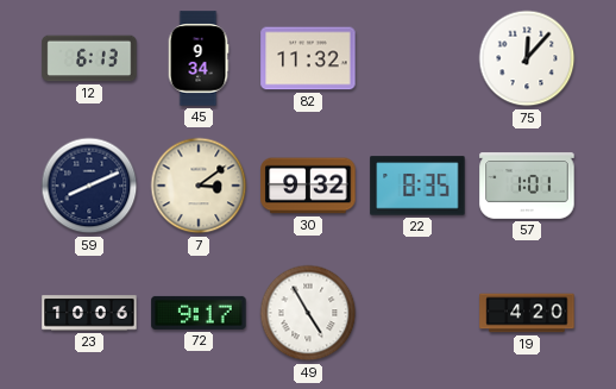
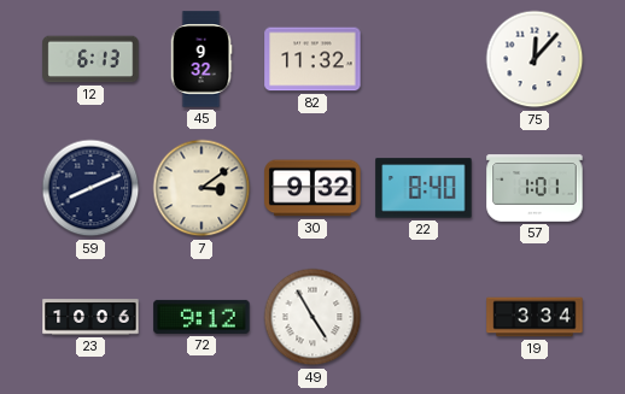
45: 9:34 -> 9:32
22: 8:35 -> 8:40
72: 9:17 -> 9:12
19: 4:20 -> 3:34
